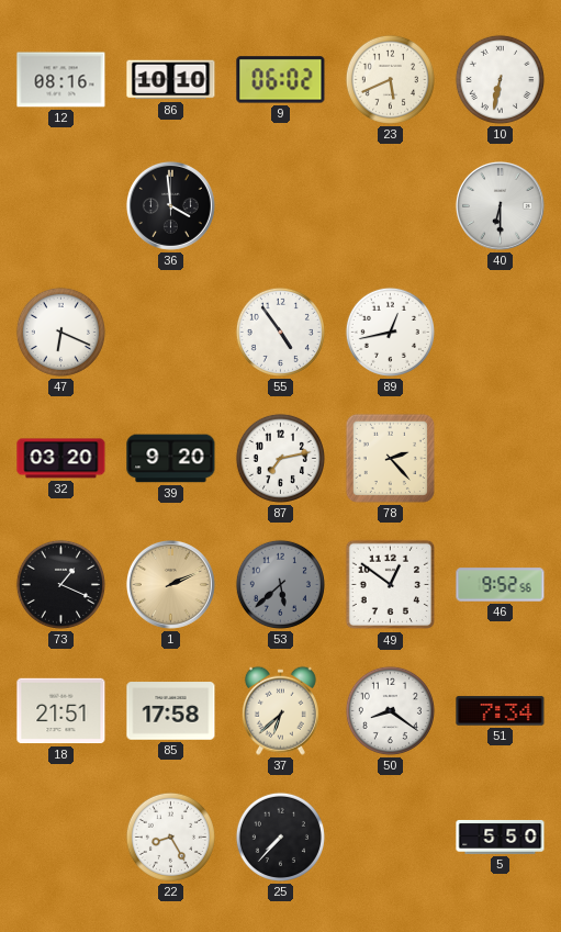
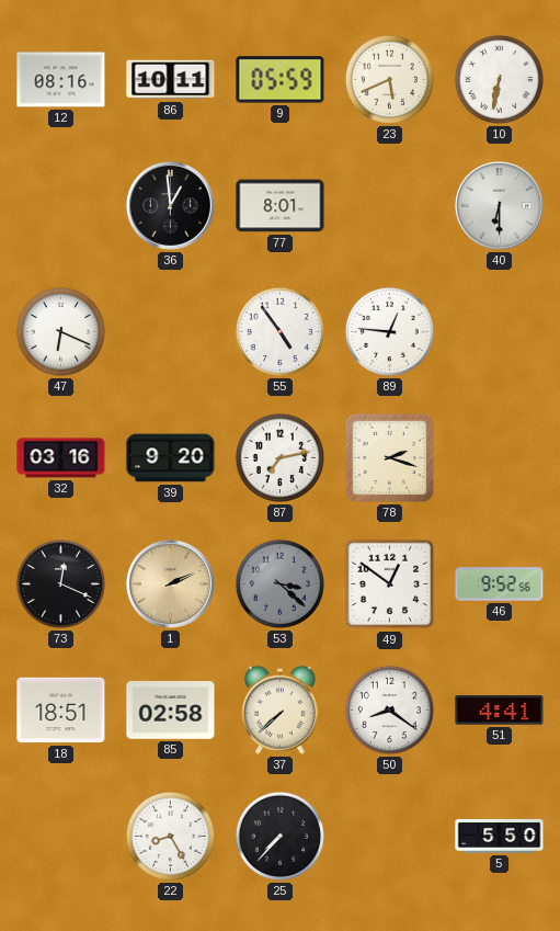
86: 10:10 -> 10:11
9: 06:02 -> 05:59
36: 3:59 -> 12:59
77: none -> 8:01
89: 12:43 -> 12:46
32: 03:20 -> 03:16
78: 2:23 -> 2:18
73: 1:19 -> 12:19
53: 5:38 -> 3:22
18: 21:51 -> 18:51
85: 17:58 -> 02:58
37: 6:38 -> 7:38
51: 7:34 -> 4:41
